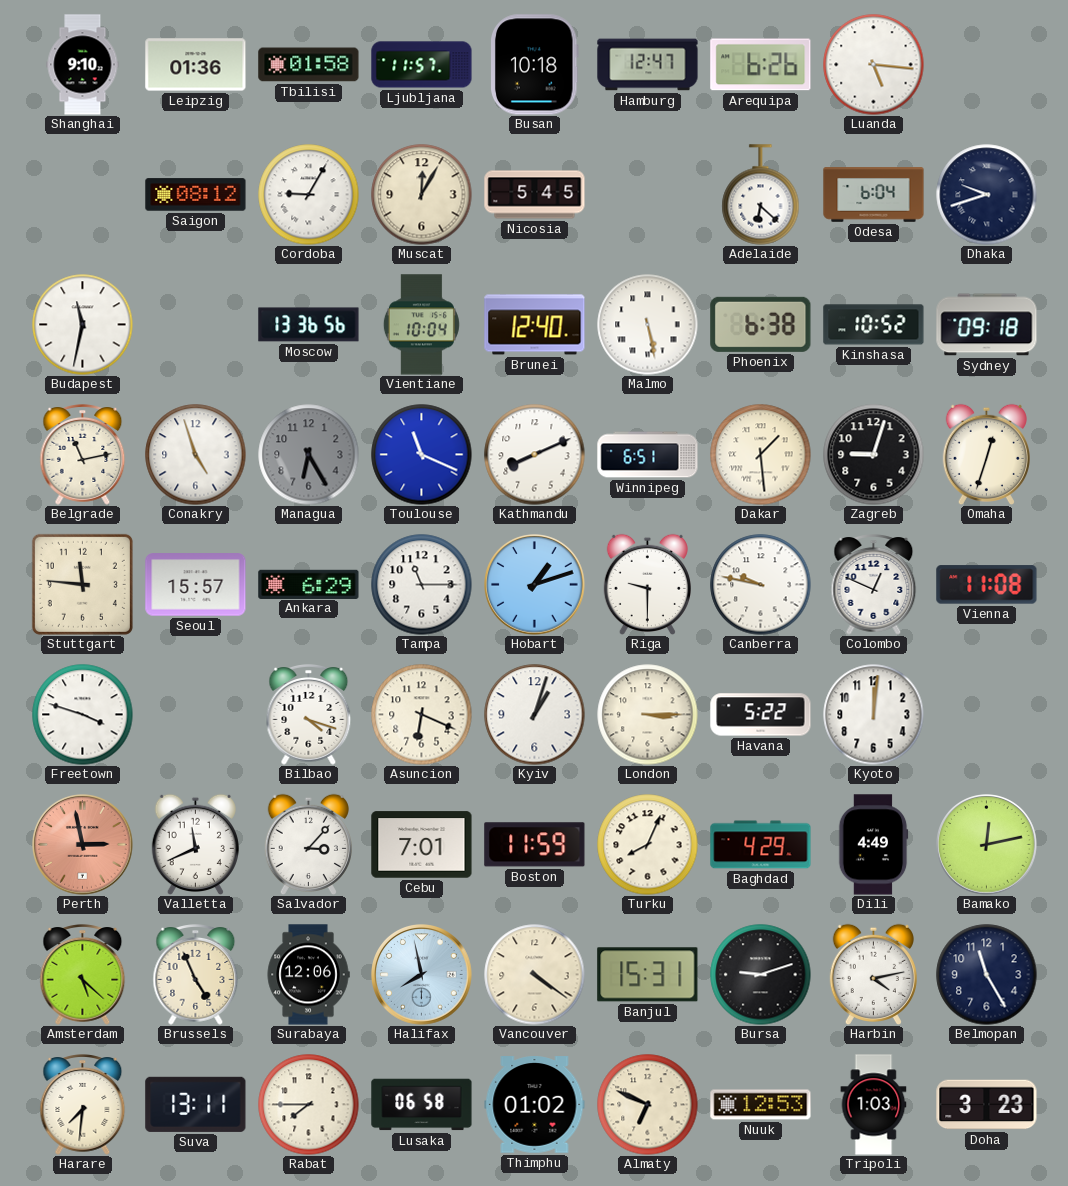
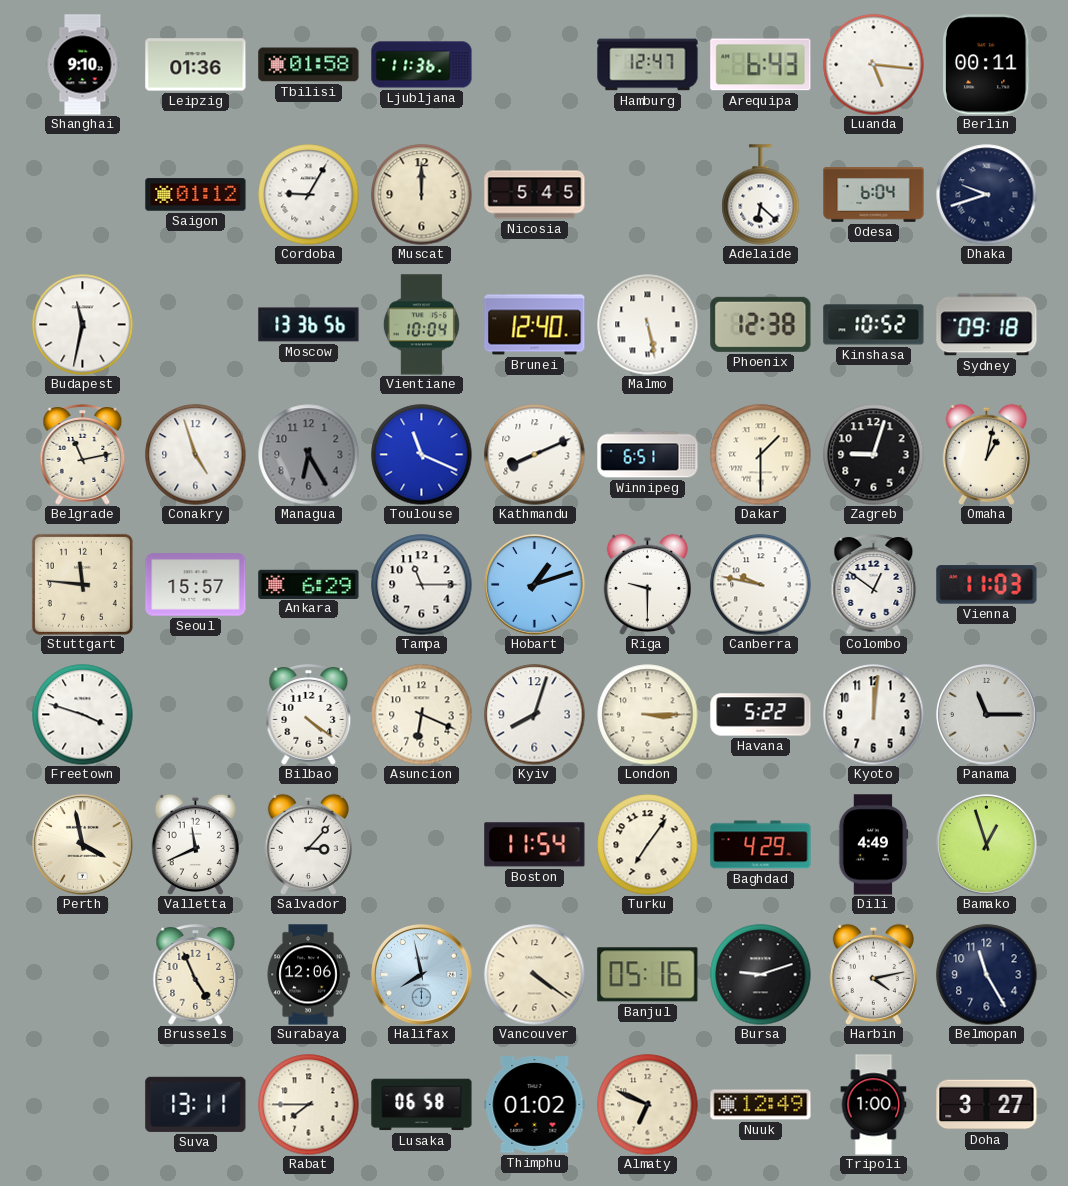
Ljubljana: 11:57 -> 11:36
Busan: 10:18 -> none
Arequipa: 6:26 -> 6:43
Berlin: none -> 00:11
Saigon: 08:12 -> 01:12
Muscat: 12:05 -> 12:00
Phoenix: 6:38 -> 12:38
Dakar: 1:29 -> 1:30
Omaha: 12:33 -> 1:02
Colombo: 12:49 -> 12:51
Vienna: 11:08 -> 11:03
Bilbao: 4:18 -> 4:21
Kyiv: 1:03 -> 8:03
Panama: none -> 11:15
Perth: 2:58 -> 3:58
Perth dial: salmon -> cream
Cebu: 7:01 -> none
Boston: 11:59 -> 11:54
Turku: 8:04 -> 7:06
Bamako: 12:13 -> 12:57
Amsterdam: 5:22 -> none
Banjul: 15:31 -> 05:16
Harare: 7:31 -> none
Nuuk: 12:53 -> 12:49
Tripoli: 1:03 -> 1:00
Doha: 3:23 -> 3:27
